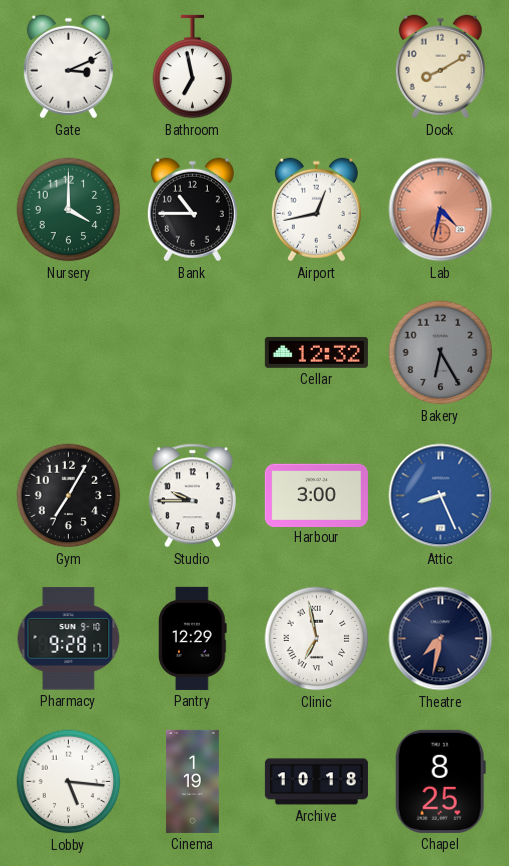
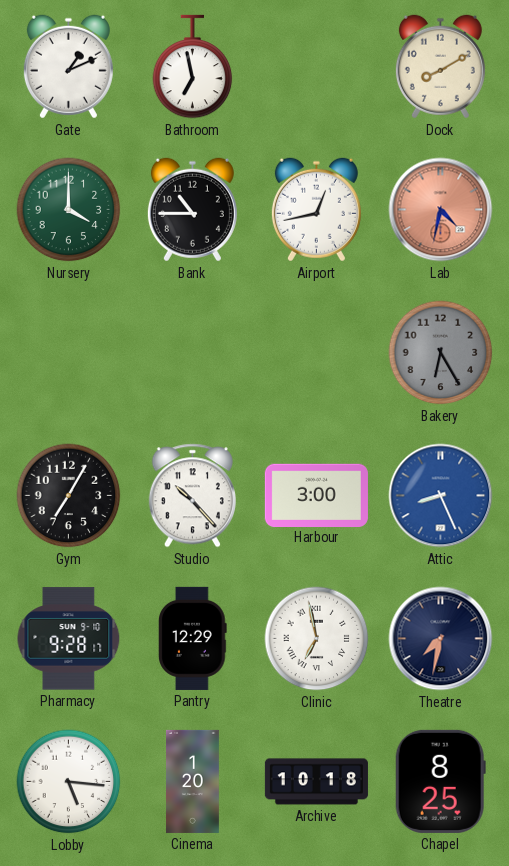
Gate: 3:11 -> 1:11
Cellar: 12:32 -> none
Studio: 9:45 -> 10:23
Cinema: 1:19 -> 1:20
